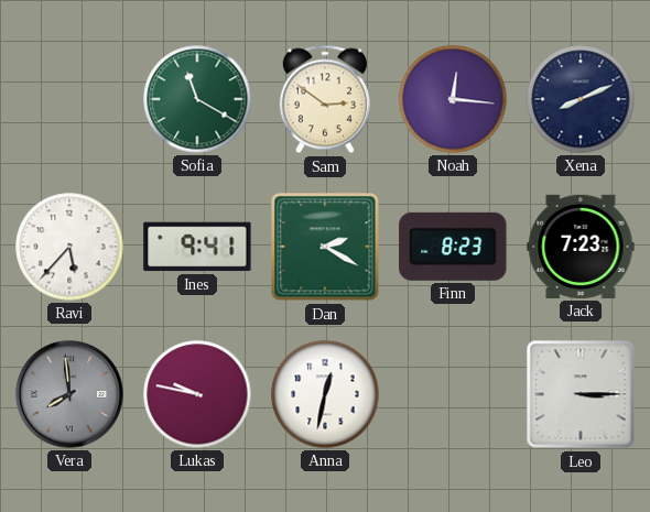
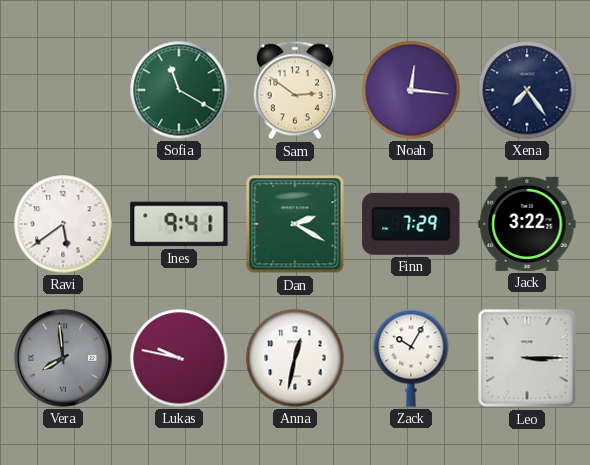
Xena: 8:11 -> 7:24
Ravi: 5:37 -> 5:39
Finn: 8:23 -> 7:29
Jack: 7:23 -> 3:22
Zack: none -> 10:05
